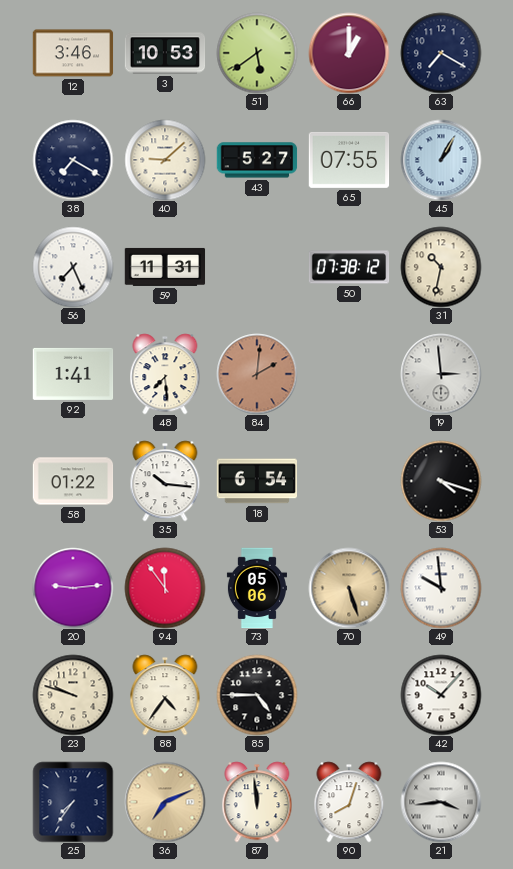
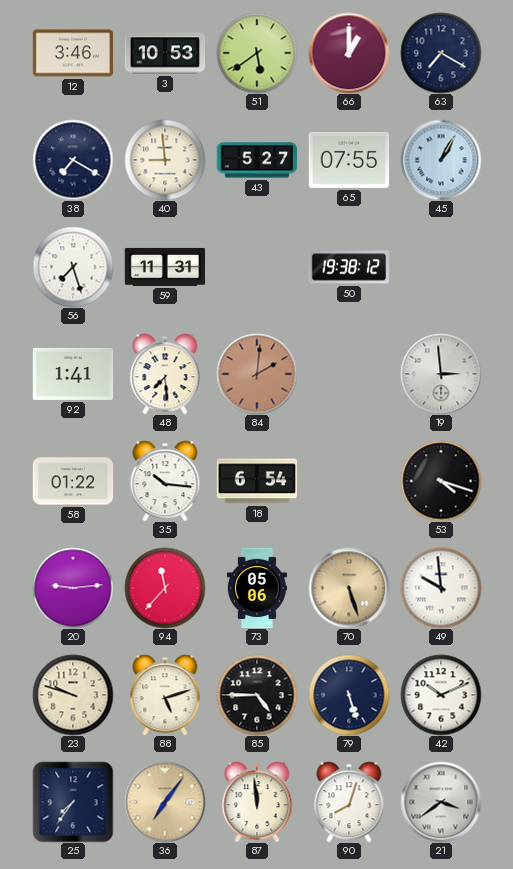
40: 9:08 -> 8:59
56: 7:26 -> 7:27
50: 07:38 -> 19:38
31: 10:32 -> none
94: 11:54 -> 11:37
88: 4:36 -> 5:12
79: none -> 5:27
42: 10:07 -> 10:11
36: 7:11 -> 7:06
21: 3:44 -> 3:39
